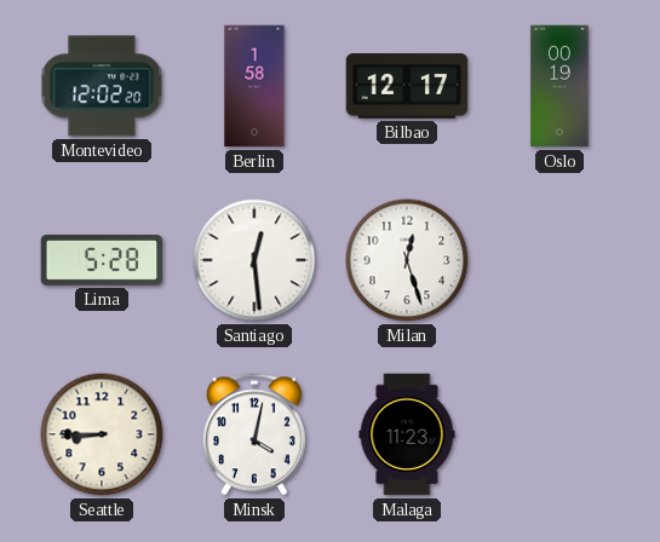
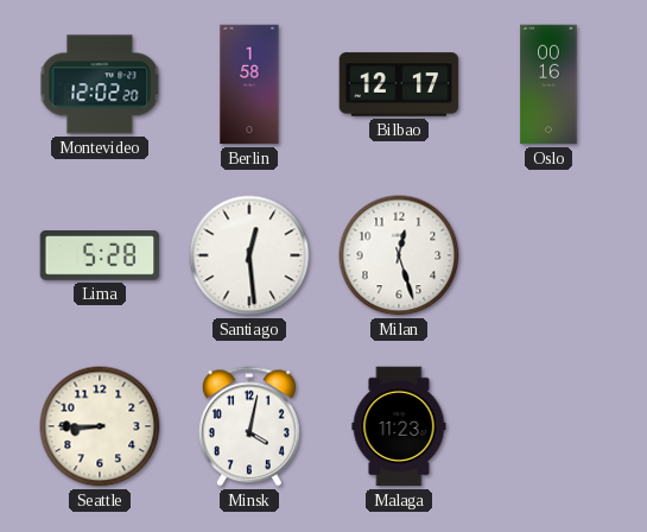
Oslo: 00:19 -> 00:16
